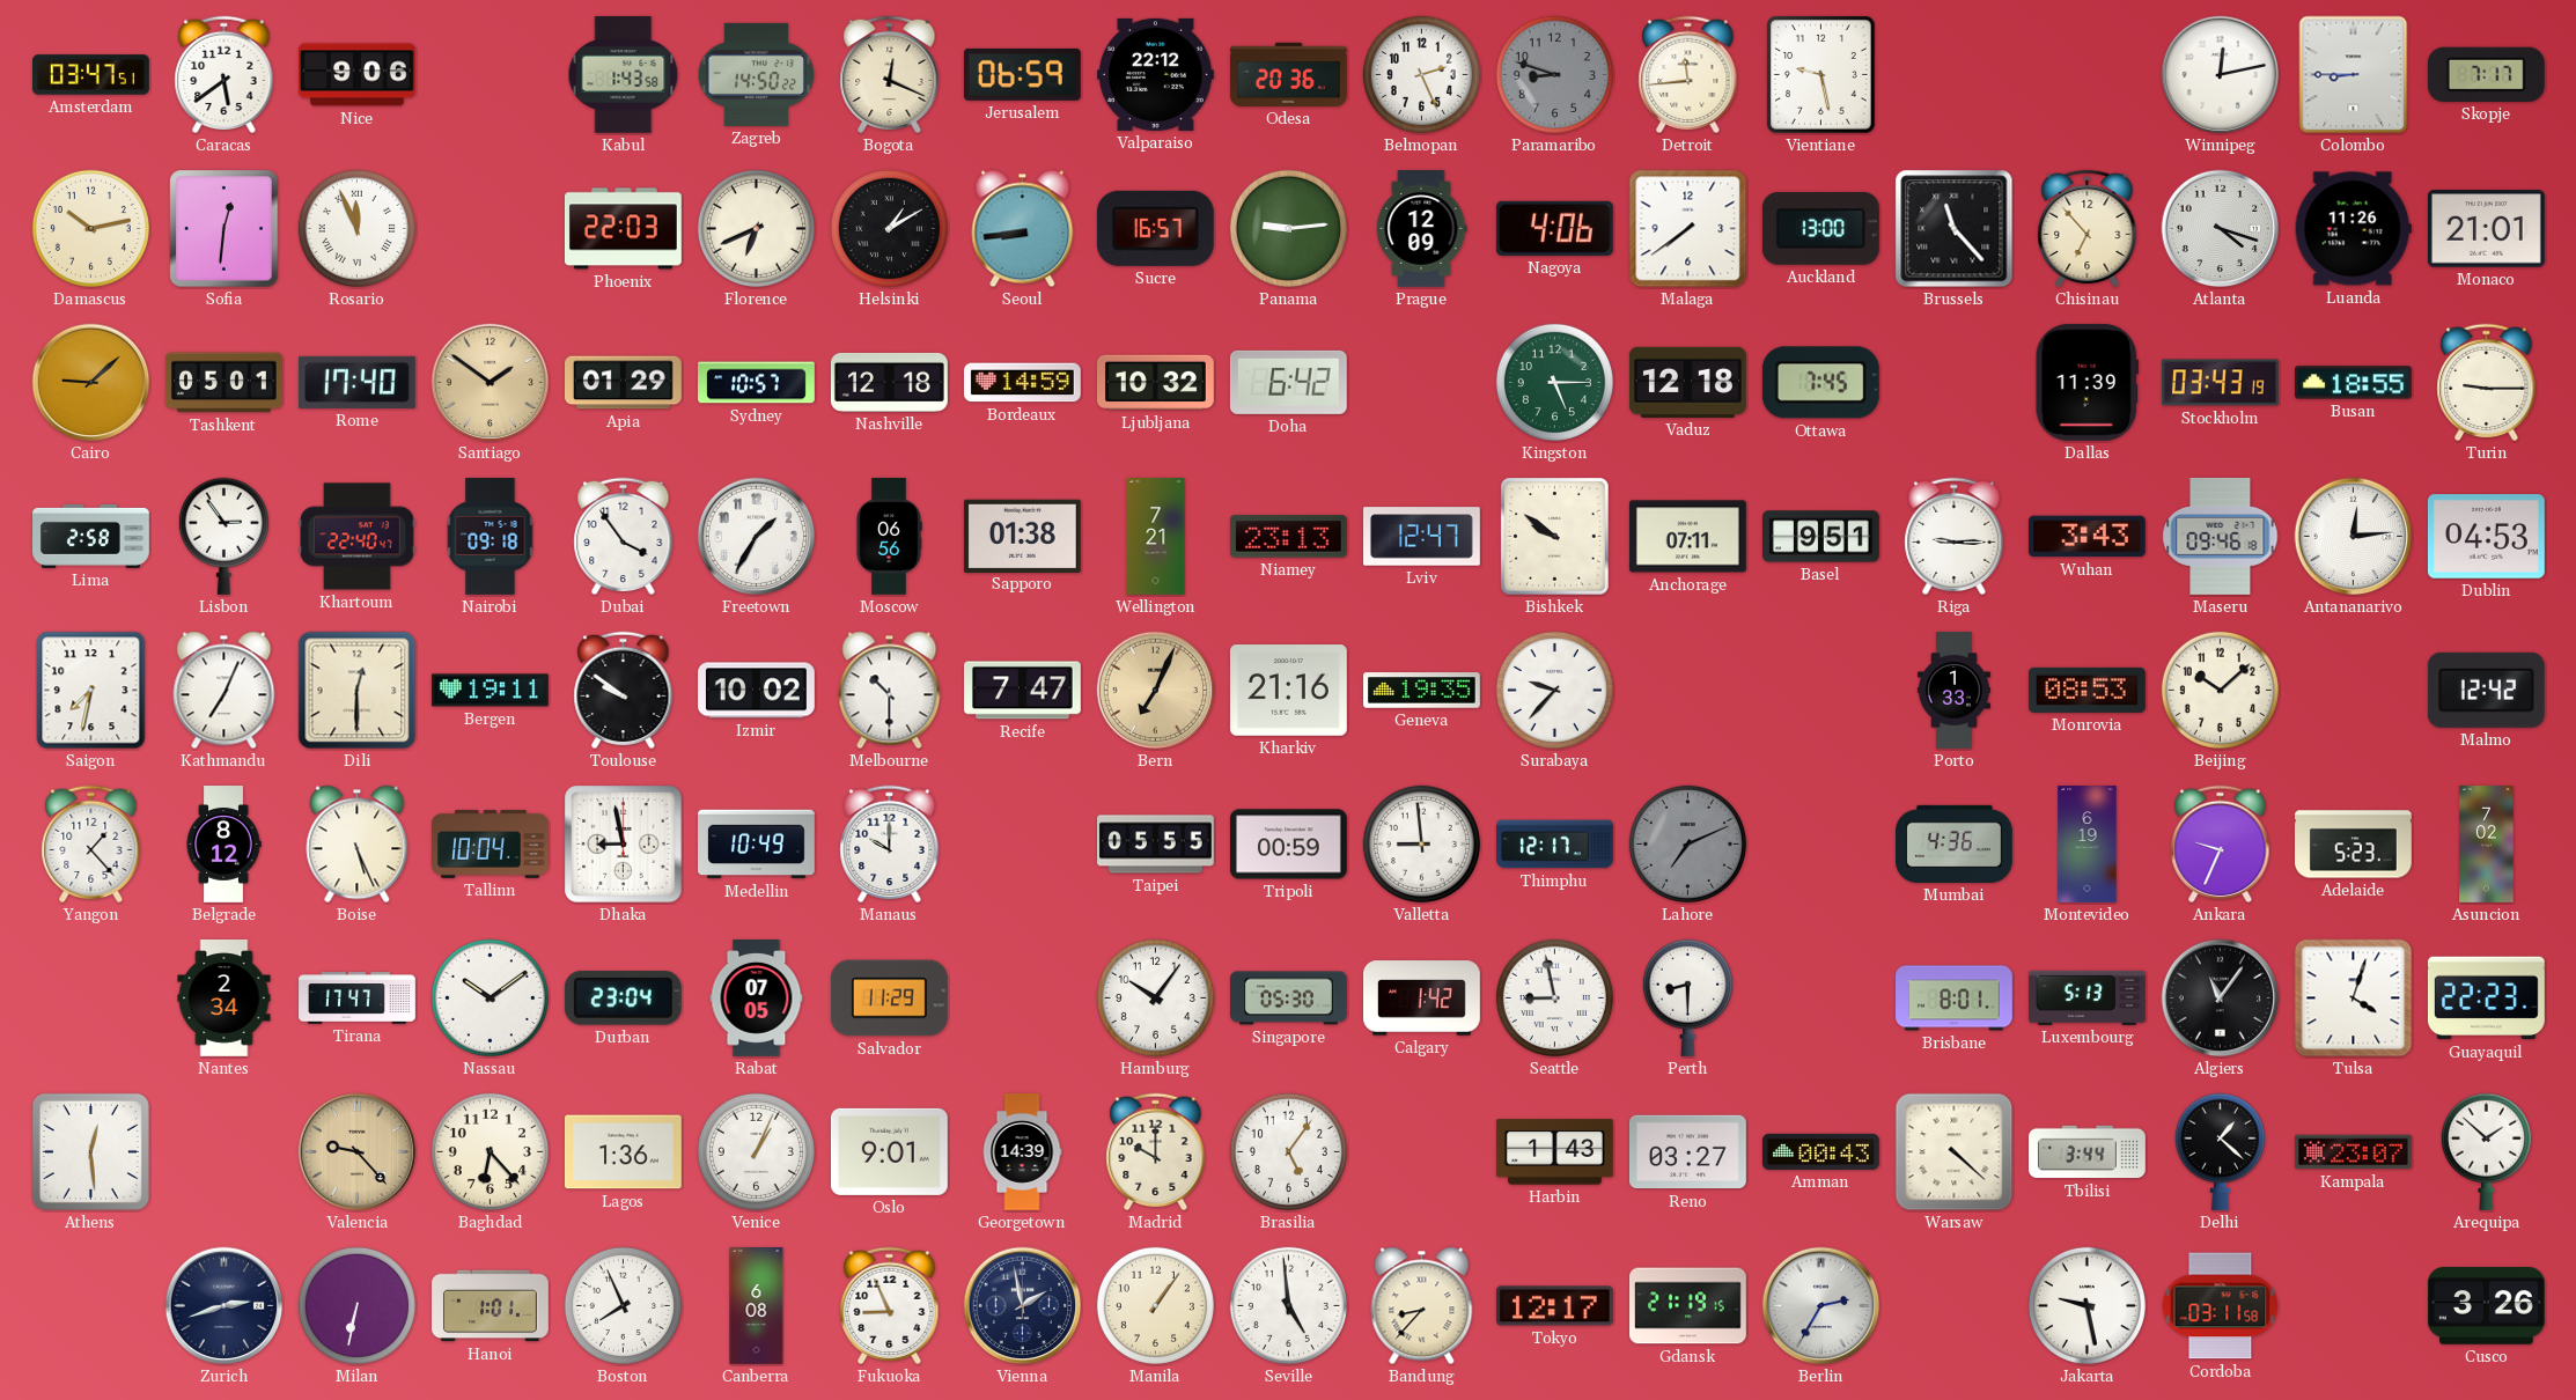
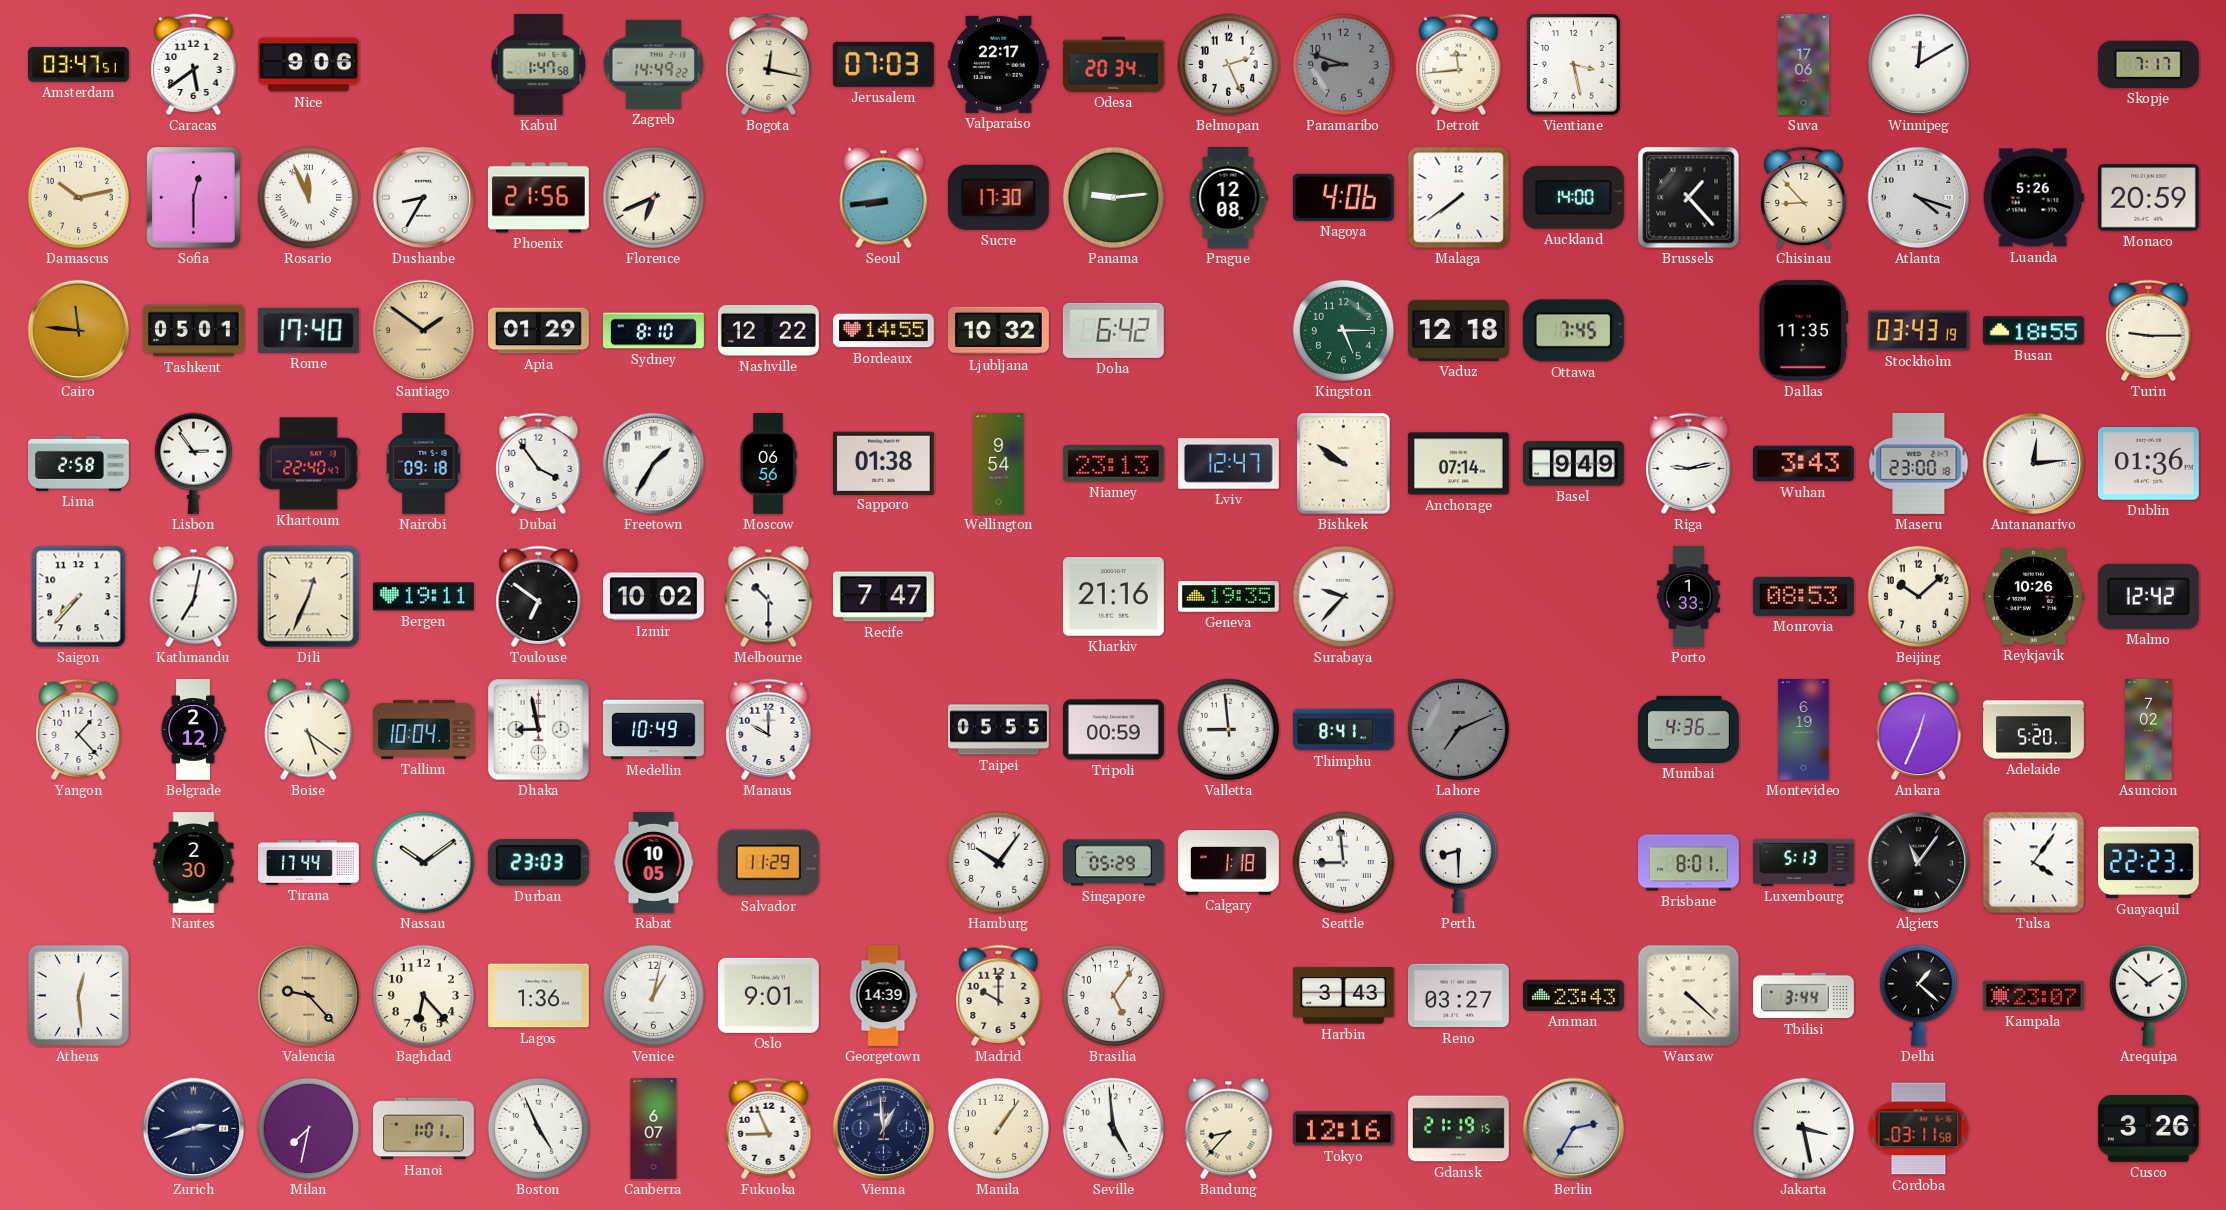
Kabul: 1:43 -> 1:47
Zagreb: 14:50 -> 14:49
Bogota: 12:19 -> 12:17
Jerusalem: 06:59 -> 07:03
Valparaiso: 22:12 -> 22:17
Odesa: 20:36 -> 20:34
Vientiane: 9:28 -> 3:28
Suva: none -> 17:06
Winnipeg: 12:13 -> 12:10
Colombo: 8:45 -> none
Sofia: 12:31 -> 12:30
Dushanbe: none -> 8:35
Phoenix: 22:03 -> 21:56
Helsinki: 1:10 -> none
Sucre: 16:57 -> 17:30
Prague: 12:09 -> 12:08
Auckland: 13:00 -> 14:00
Brussels: 11:23 -> 1:23
Chisinau: 6:53 -> 8:53
Luanda: 11:26 -> 5:26
Monaco: 21:01 -> 20:59
Cairo: 9:08 -> 11:46
Sydney: 10:57 -> 8:10
Nashville: 12:18 -> 12:22
Bordeaux: 14:59 -> 14:55
Dallas: 11:39 -> 11:35
Wellington: 7:21 -> 9:54
Anchorage: 07:11 -> 07:14
Basel: 9:51 -> 9:49
Riga: 9:15 -> 9:13
Maseru: 09:46 -> 23:00
Dublin: 04:53 -> 01:36
Saigon: 7:32 -> 7:37
Kathmandu: 7:04 -> 7:02
Dili: 12:30 -> 12:34
Toulouse: 9:51 -> 6:51
Bern: 7:04 -> none
Reykjavik: none -> 10:26
Belgrade: 8:12 -> 2:12
Boise: 5:26 -> 5:21
Thimphu: 12:17 -> 8:41
Ankara: 9:34 -> 12:34
Adelaide: 5:23 -> 5:20
Nantes: 2:34 -> 2:30
Tirana: 17:47 -> 17:44
Durban: 23:04 -> 23:03
Rabat: 07:05 -> 10:05
Singapore: 05:30 -> 05:29
Calgary: 1:42 -> 1:18
Seattle: 8:58 -> 8:59
Tulsa: 4:03 -> 4:06
Venice: 1:04 -> 1:02
Harbin: 1:43 -> 3:43
Amman: 00:43 -> 23:43
Milan: 6:32 -> 7:32
Boston: 7:56 -> 4:56
Canberra: 6:08 -> 6:07
Vienna: 1:58 -> 12:59
Tokyo: 12:17 -> 12:16
Jakarta: 9:28 -> 3:28
